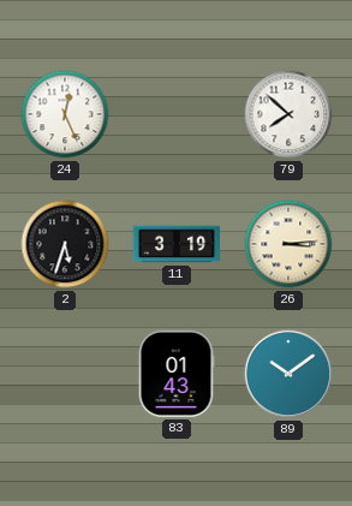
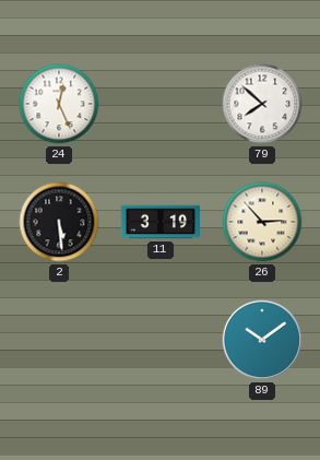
2: 5:33 -> 5:29
26: 3:14 -> 2:53
83: 01:43 -> none
